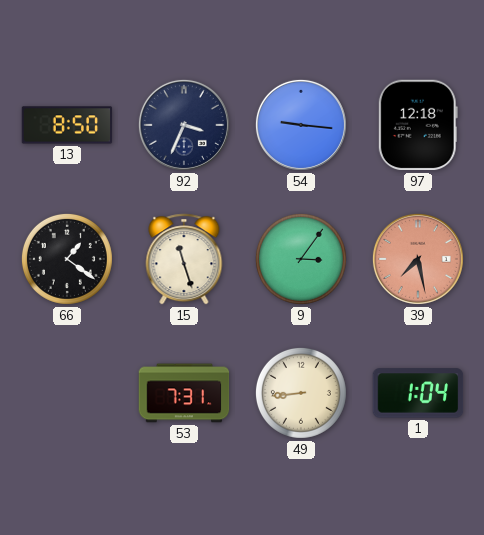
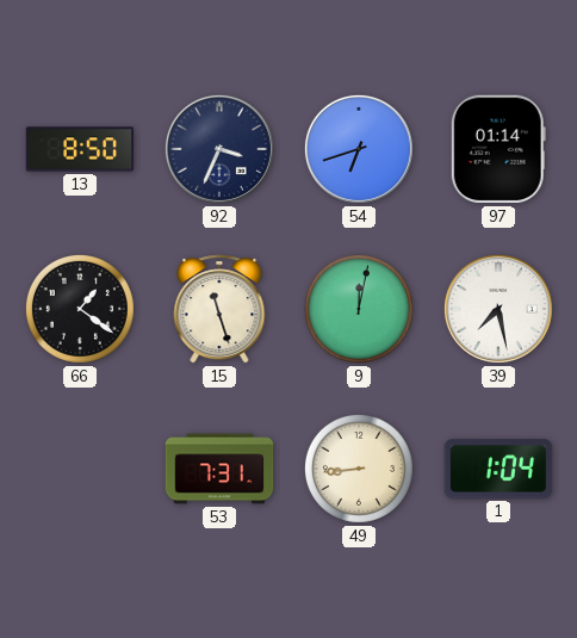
54: 9:16 -> 6:42
97: 12:18 -> 01:14
9: 3:06 -> 12:02
39 dial: salmon -> white
